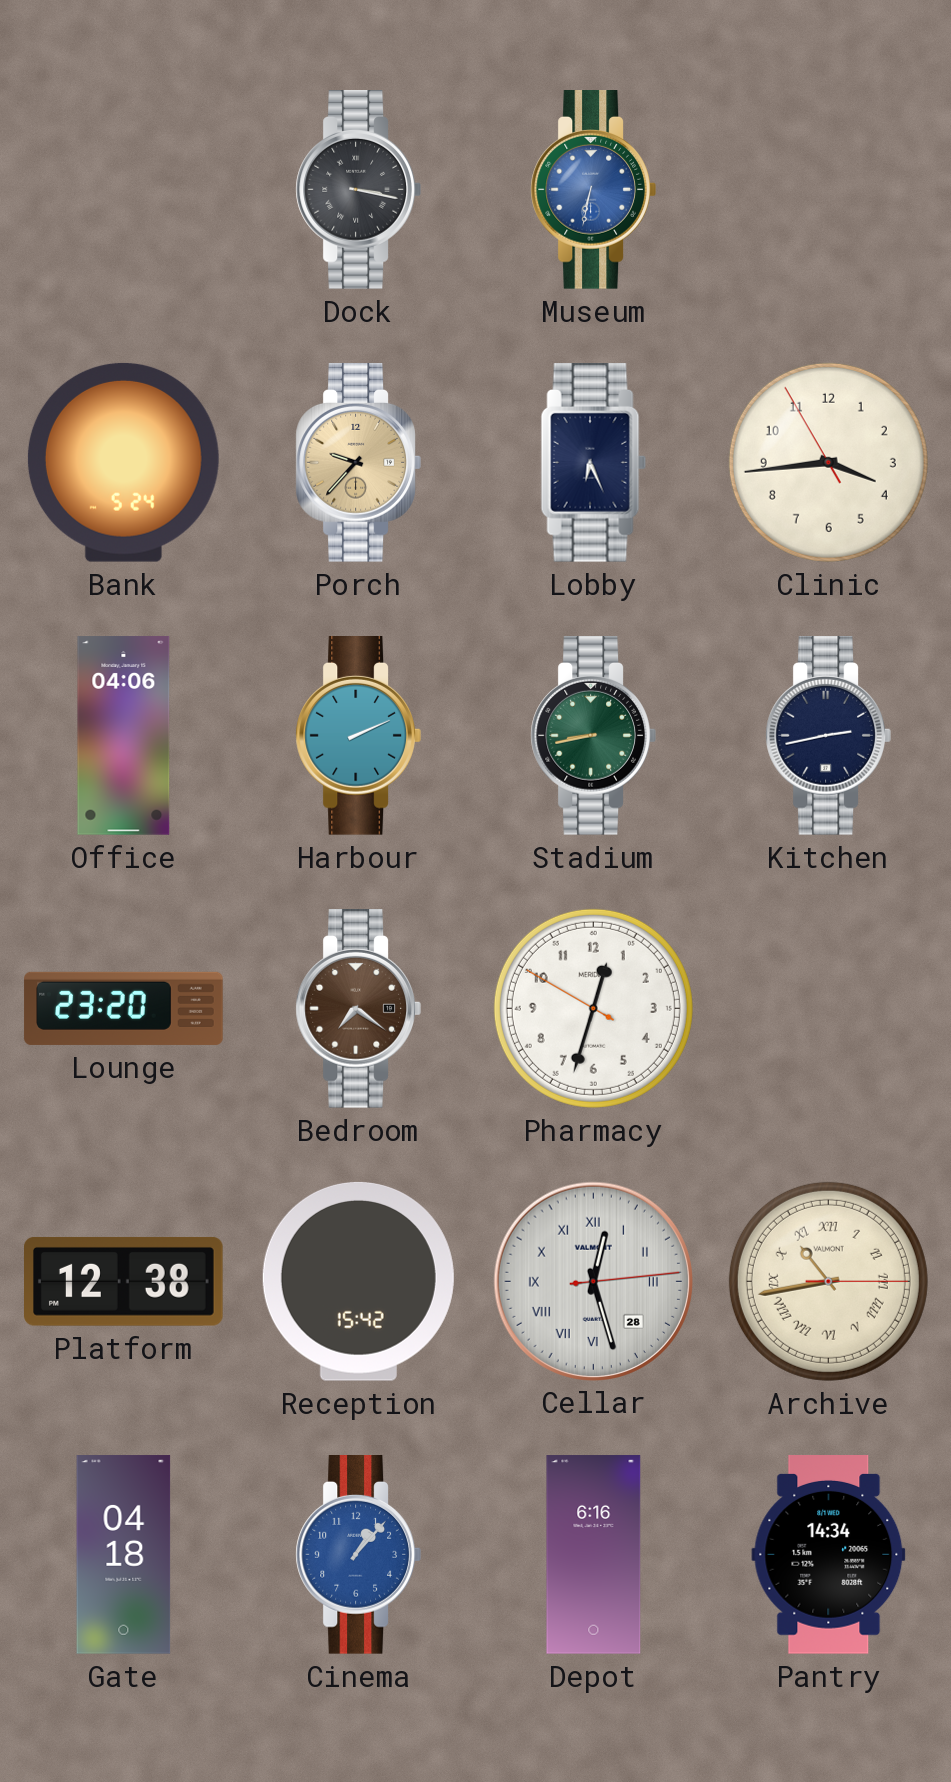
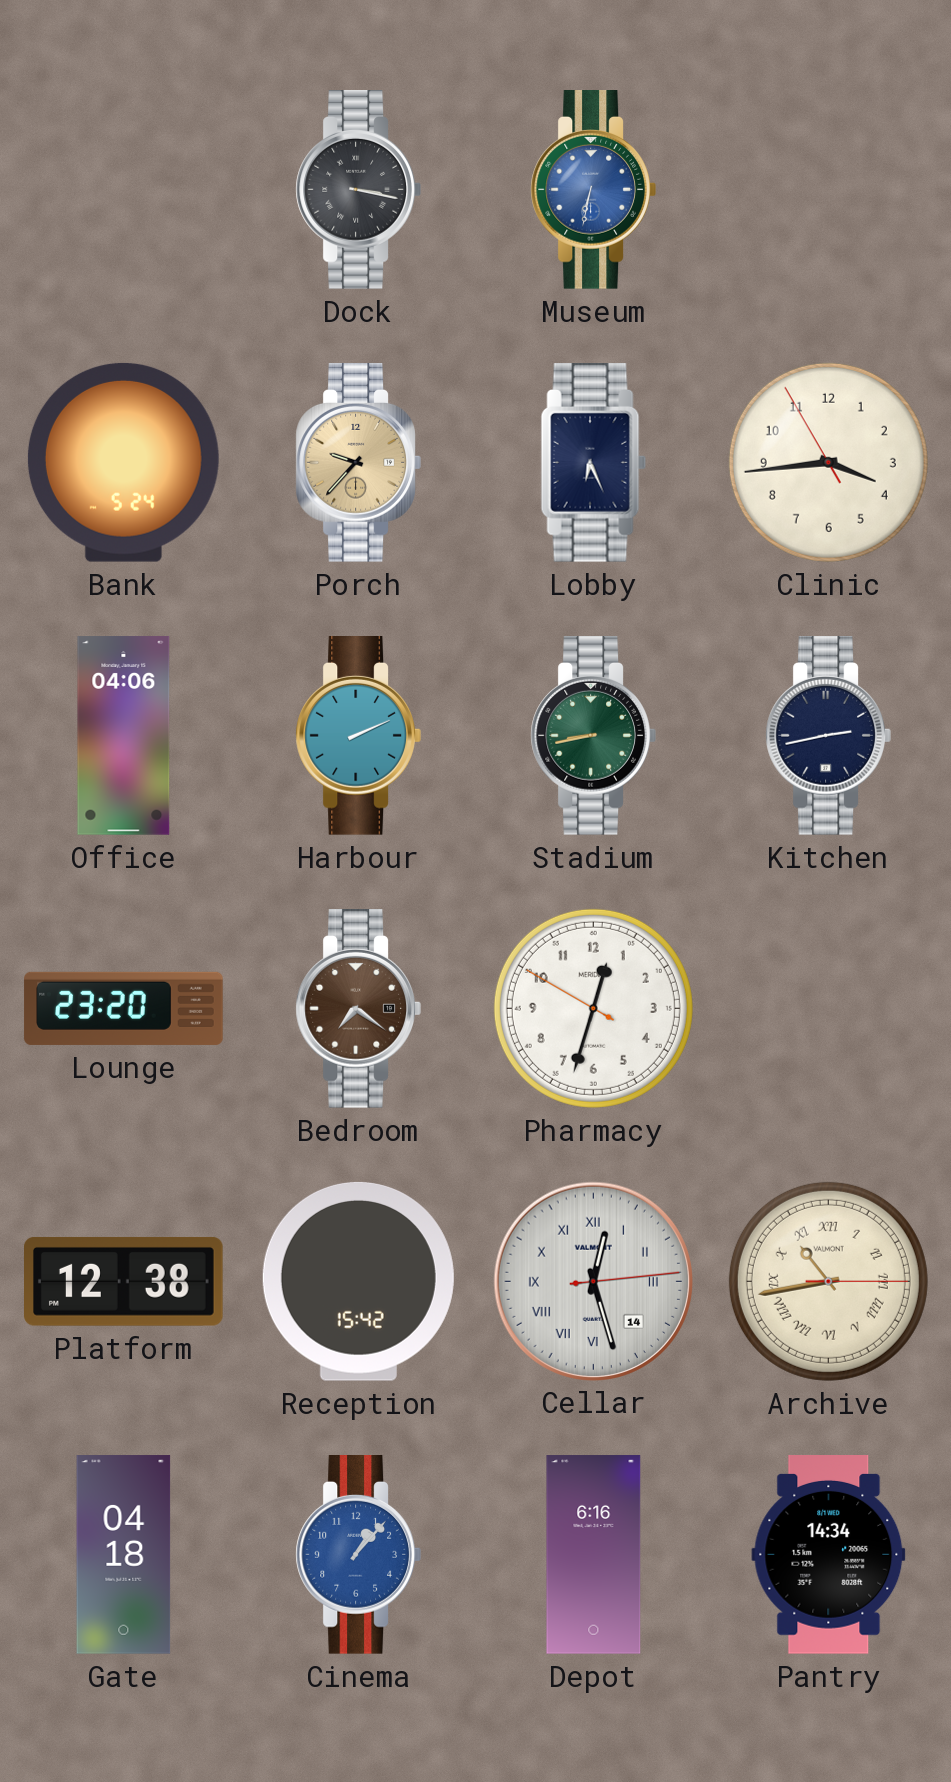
Cellar date: 28 -> 14
